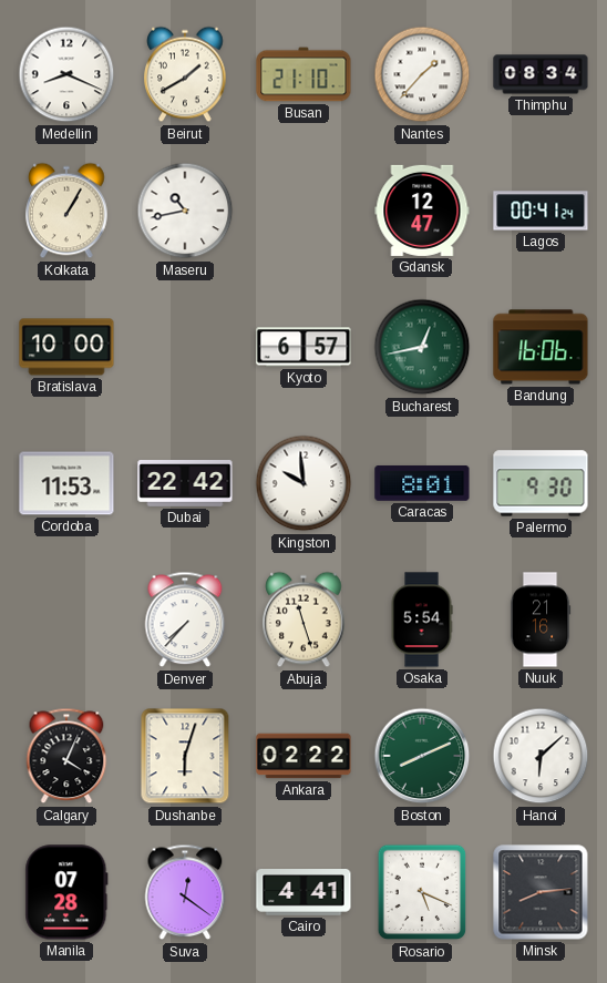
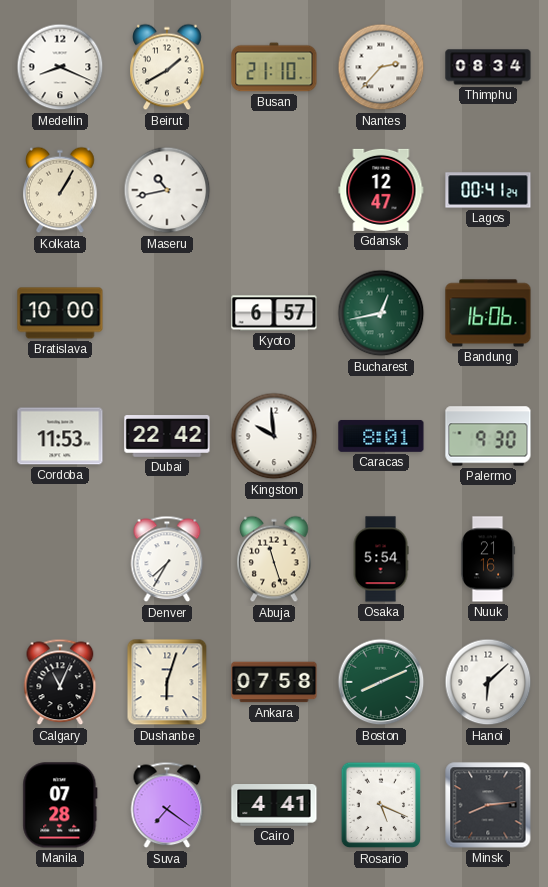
Nantes: 1:37 -> 2:37
Denver: 7:37 -> 7:35
Calgary: 4:04 -> 11:04
Ankara: 02:22 -> 07:58
Suva: 12:21 -> 7:21
